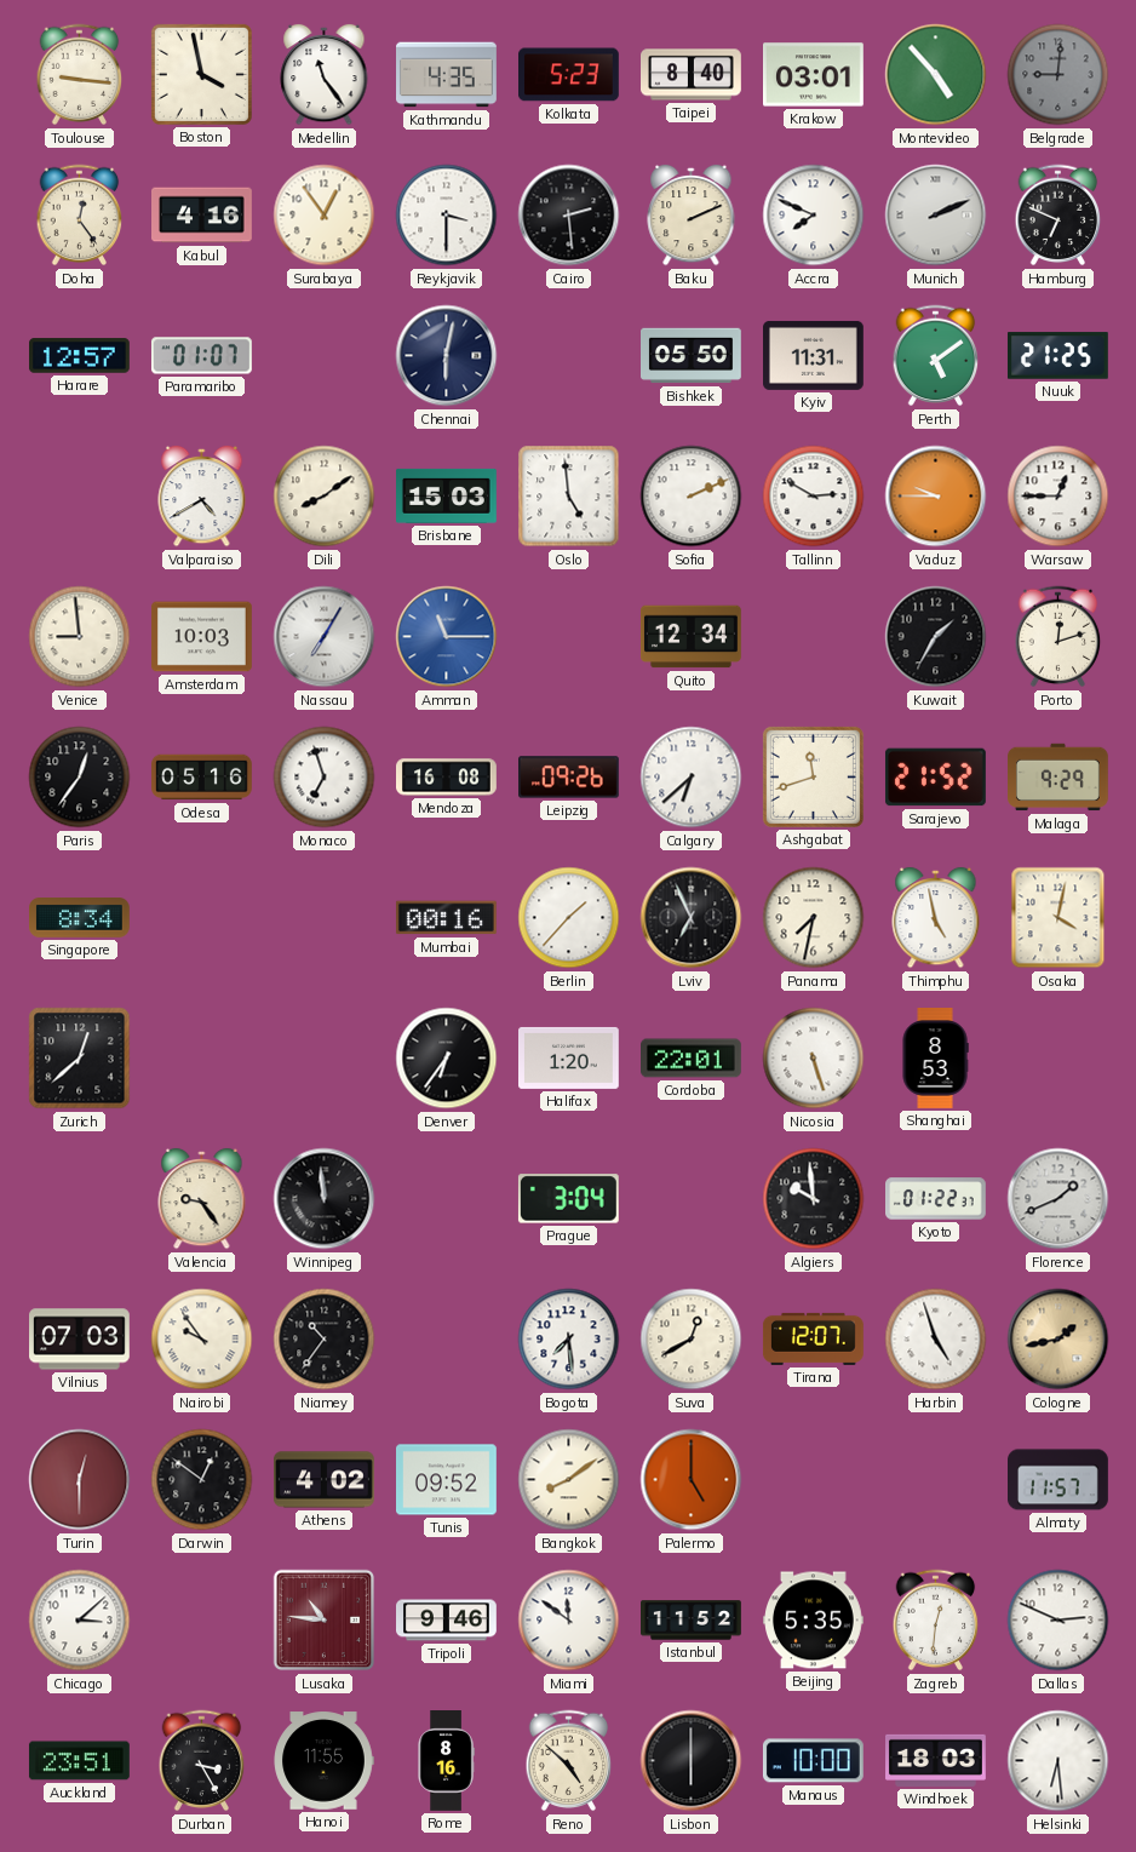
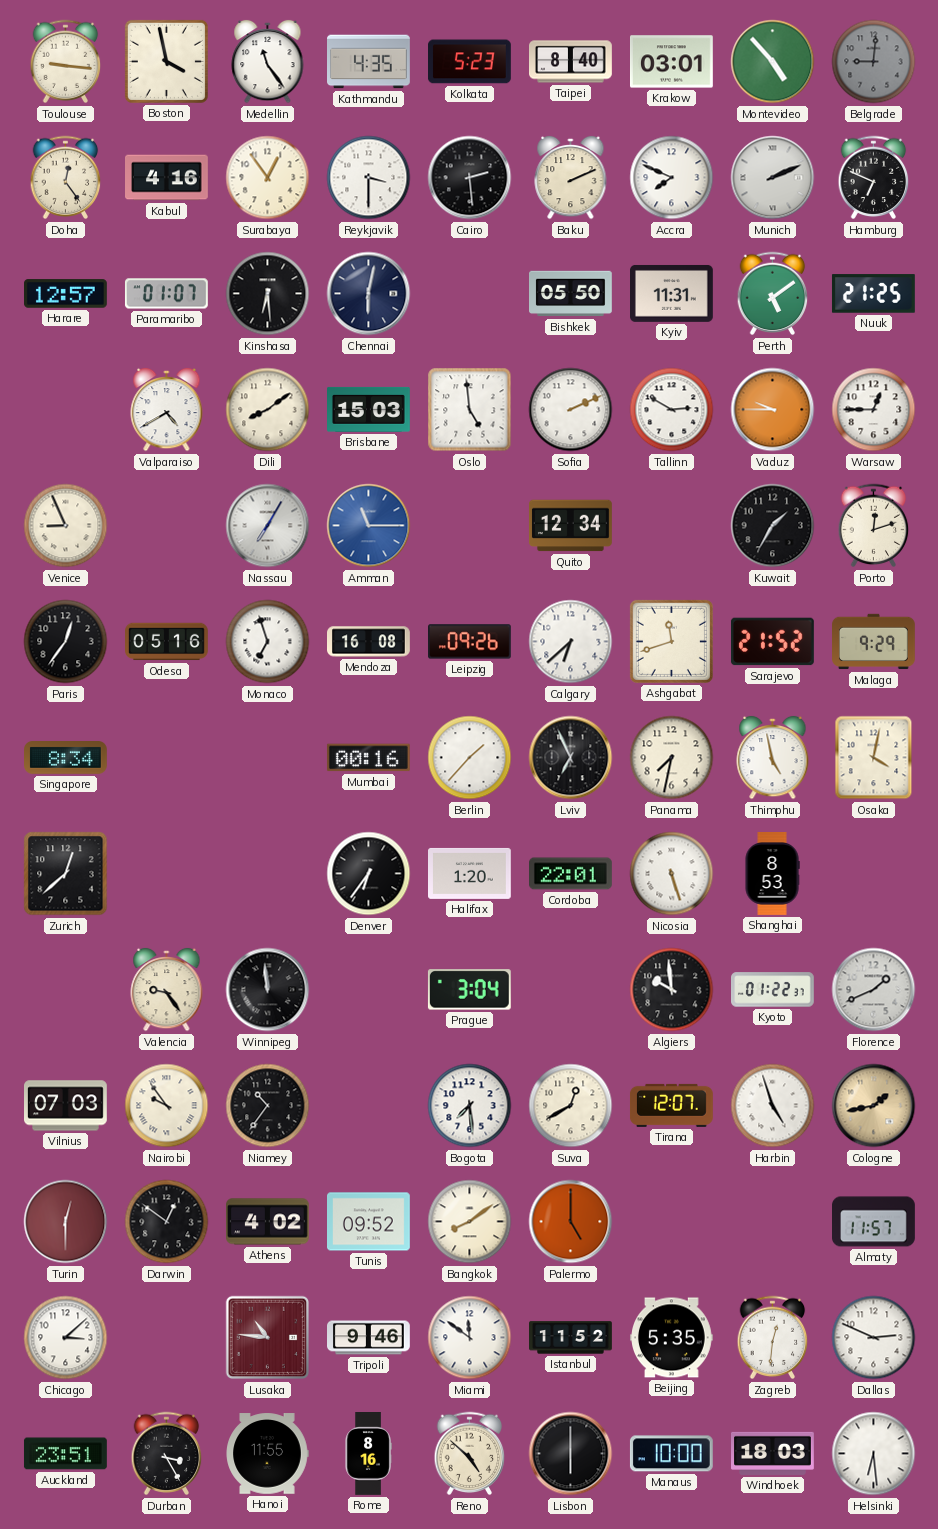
Kinshasa: none -> 6:29
Venice: 8:59 -> 8:56
Amsterdam: 10:03 -> none
